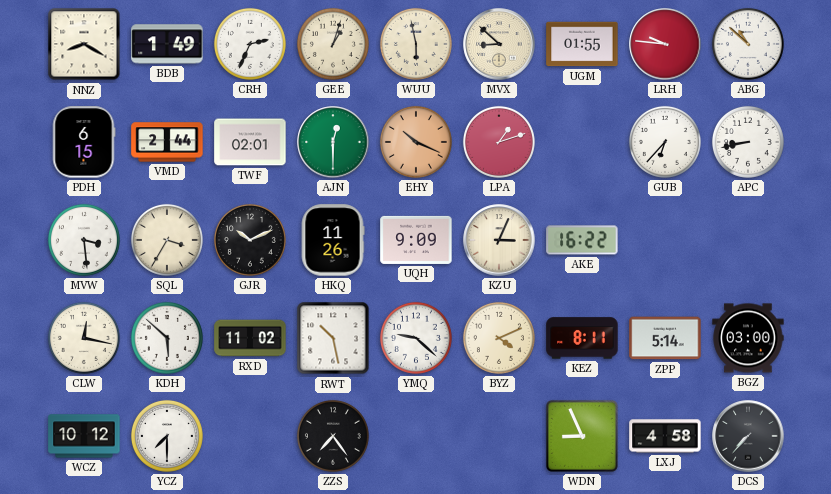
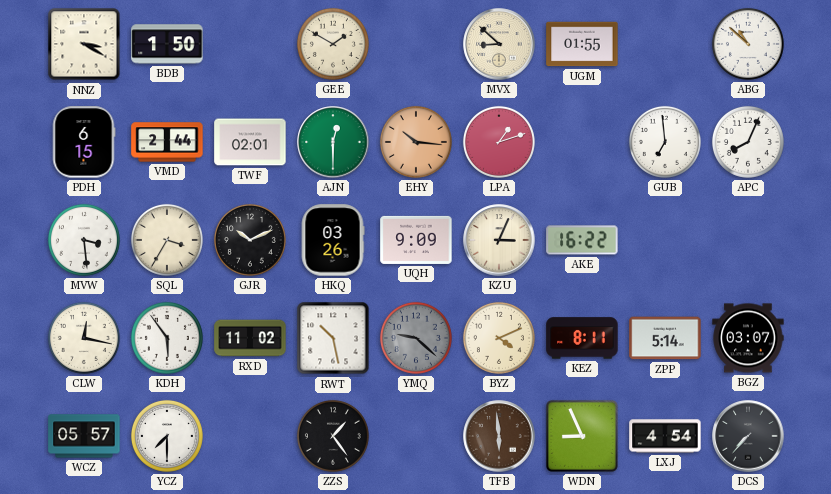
NNZ: 8:20 -> 3:20
BDB: 1:49 -> 1:50
CRH: 2:34 -> none
GEE: 1:03 -> 1:50
WUU: 5:58 -> none
LRH: 9:46 -> none
EHY: 10:19 -> 10:16
GUB: 6:37 -> 6:59
APC: 8:43 -> 8:04
HKQ: 11:26 -> 03:26
KDH: 5:52 -> 5:54
YMQ dial: white -> grey
BGZ: 03:00 -> 03:07
WCZ: 10:12 -> 05:57
ZZS: 7:24 -> 1:24
TFB: none -> 5:59
LXJ: 4:58 -> 4:54
